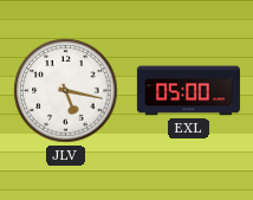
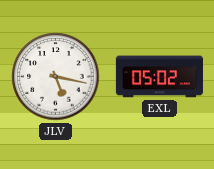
EXL: 05:00 -> 05:02
